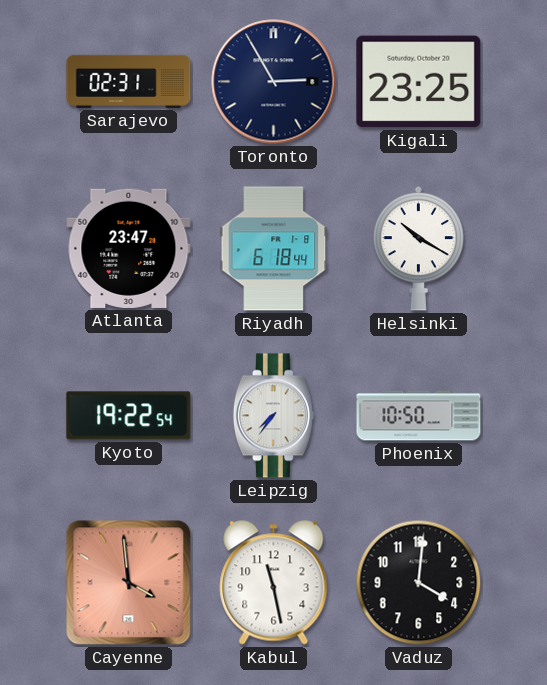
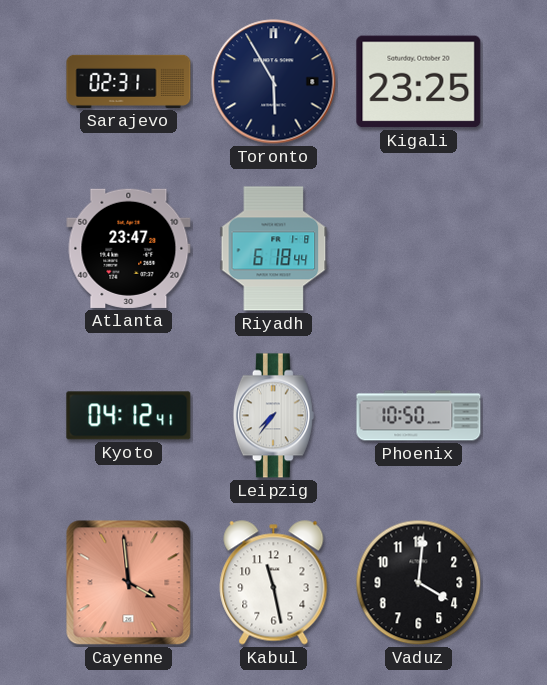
Toronto: 2:55 -> 5:55
Helsinki: 10:20 -> none
Kyoto: 19:22 -> 04:12
